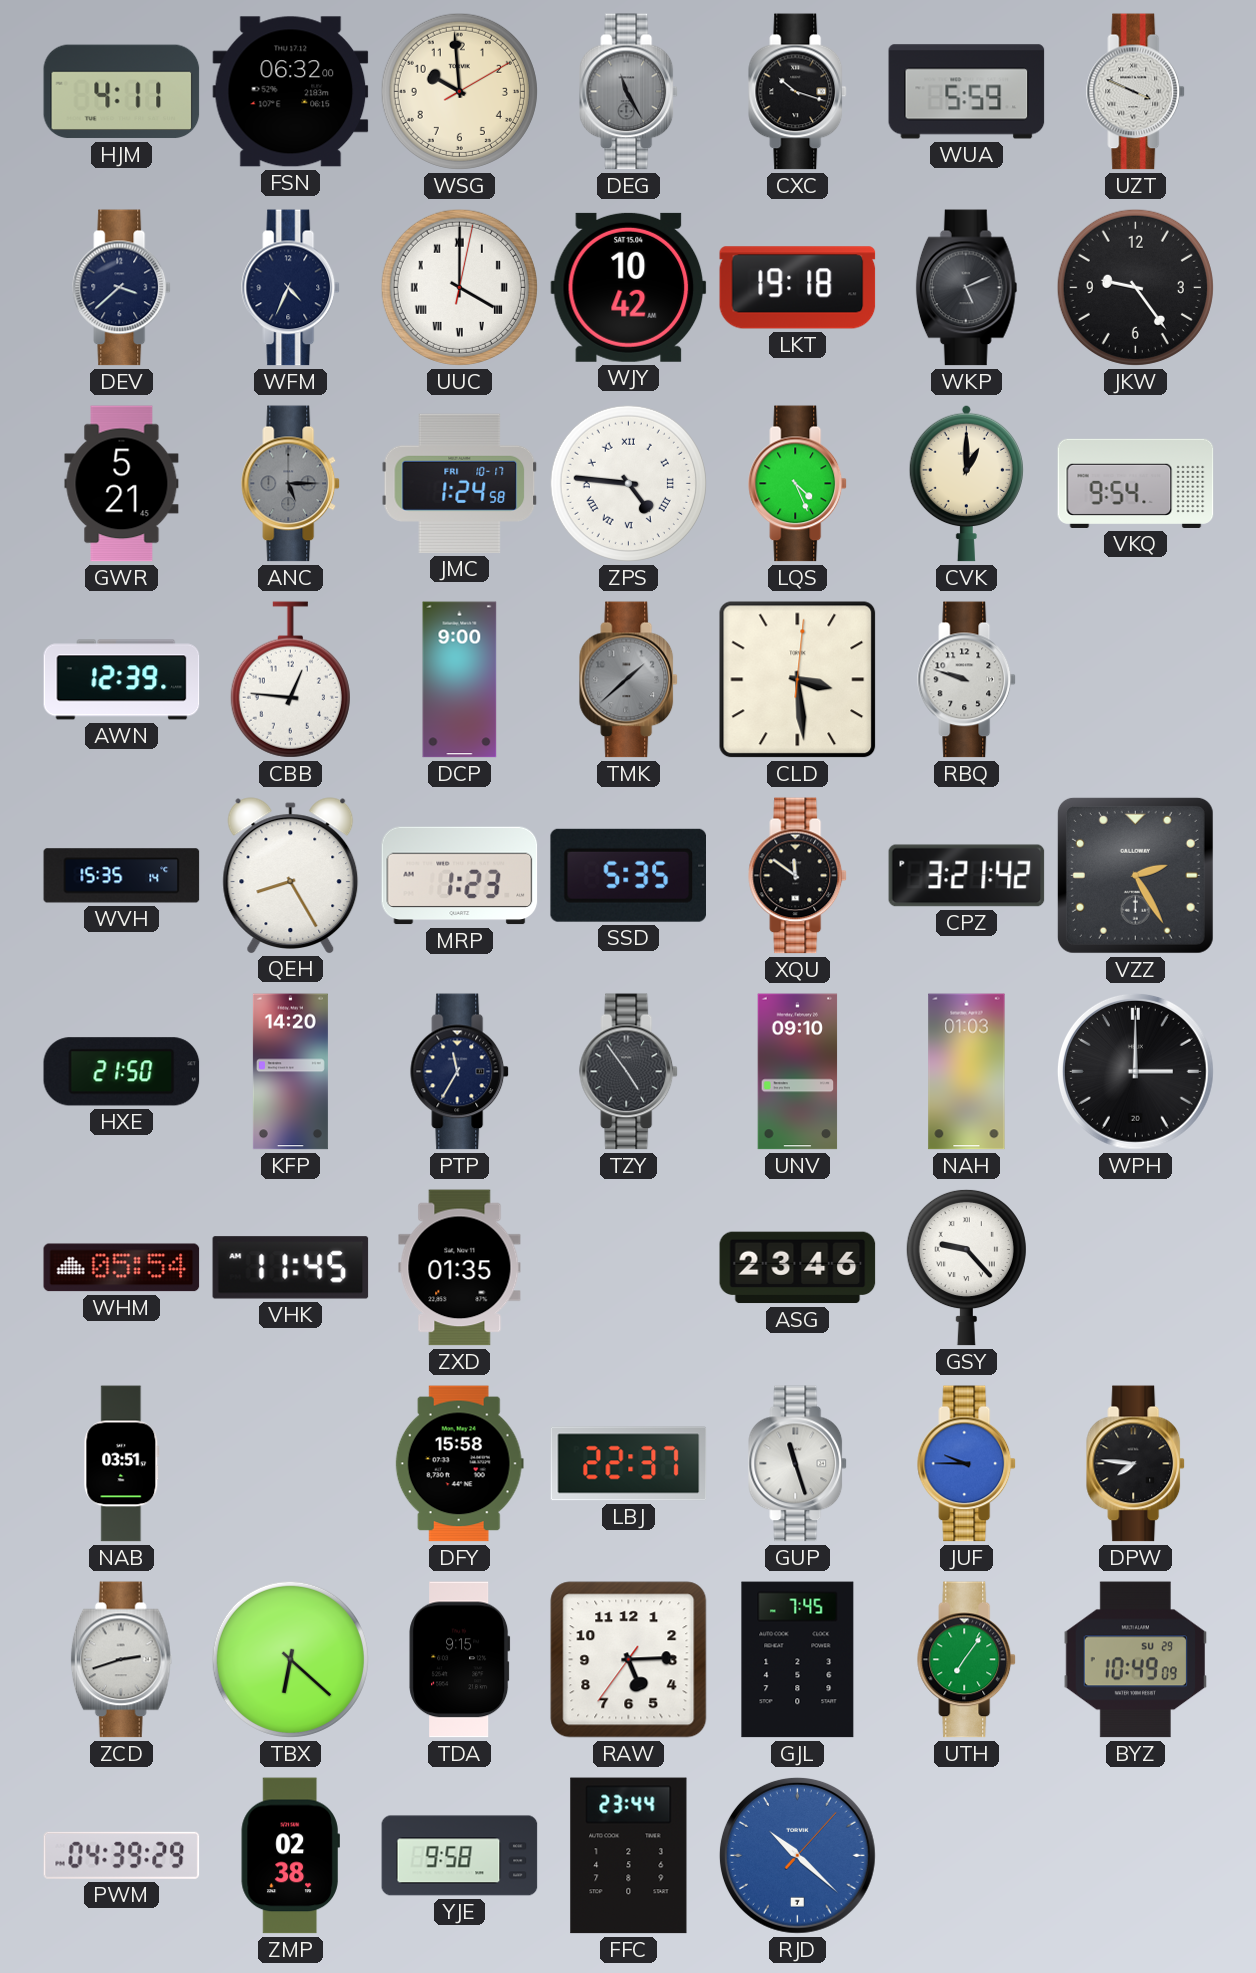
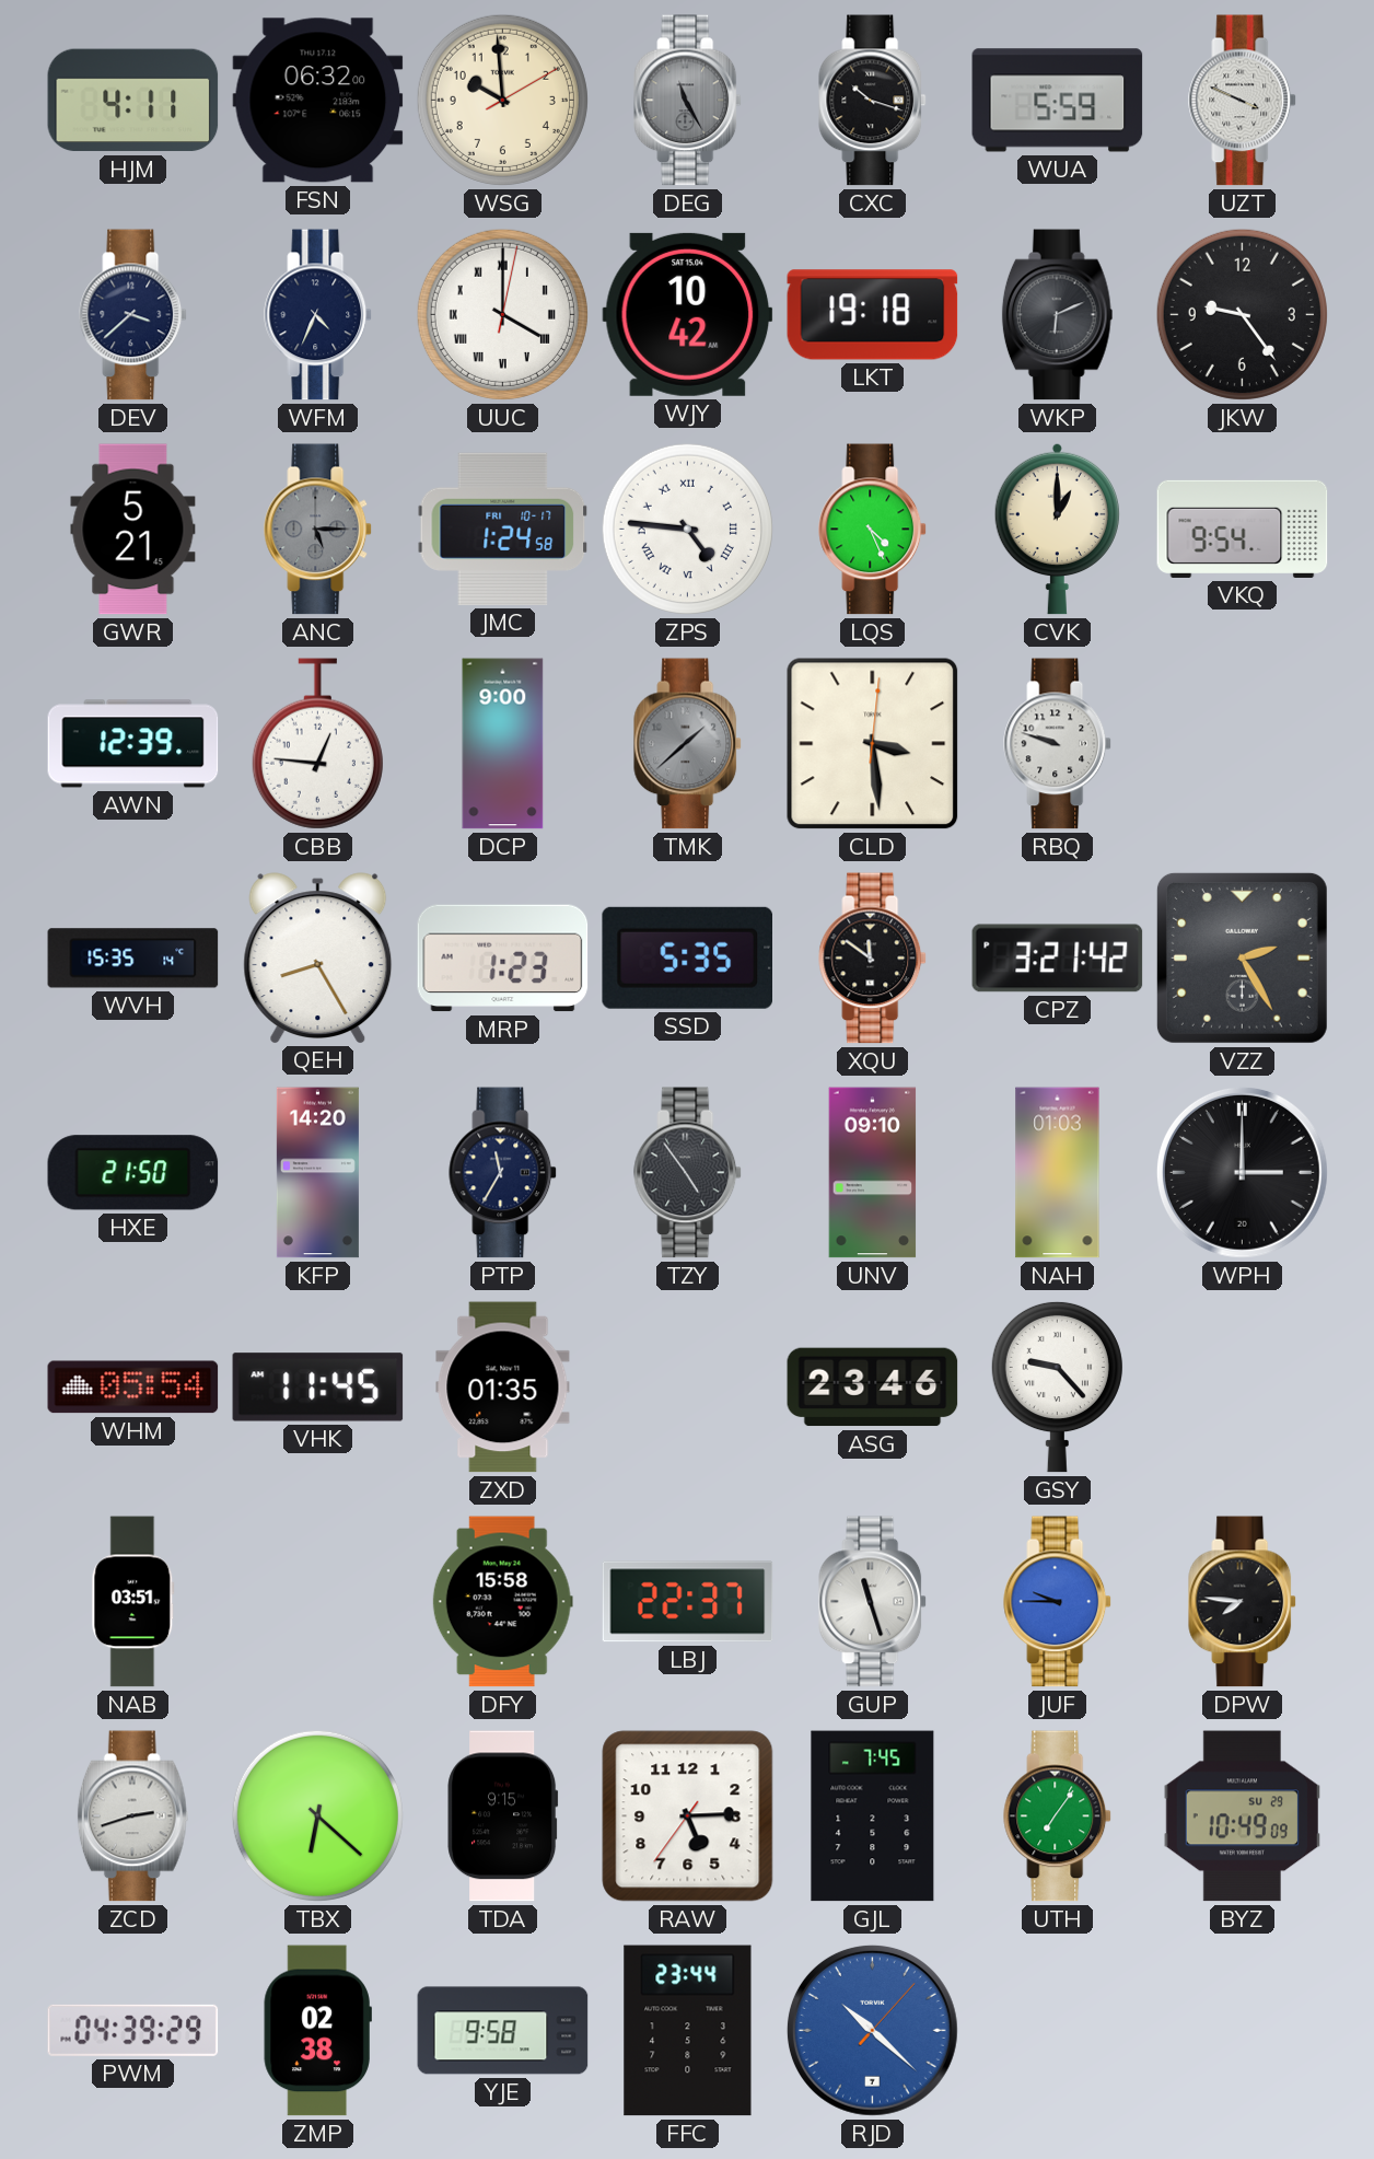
WKP: 5:11 -> 6:11
